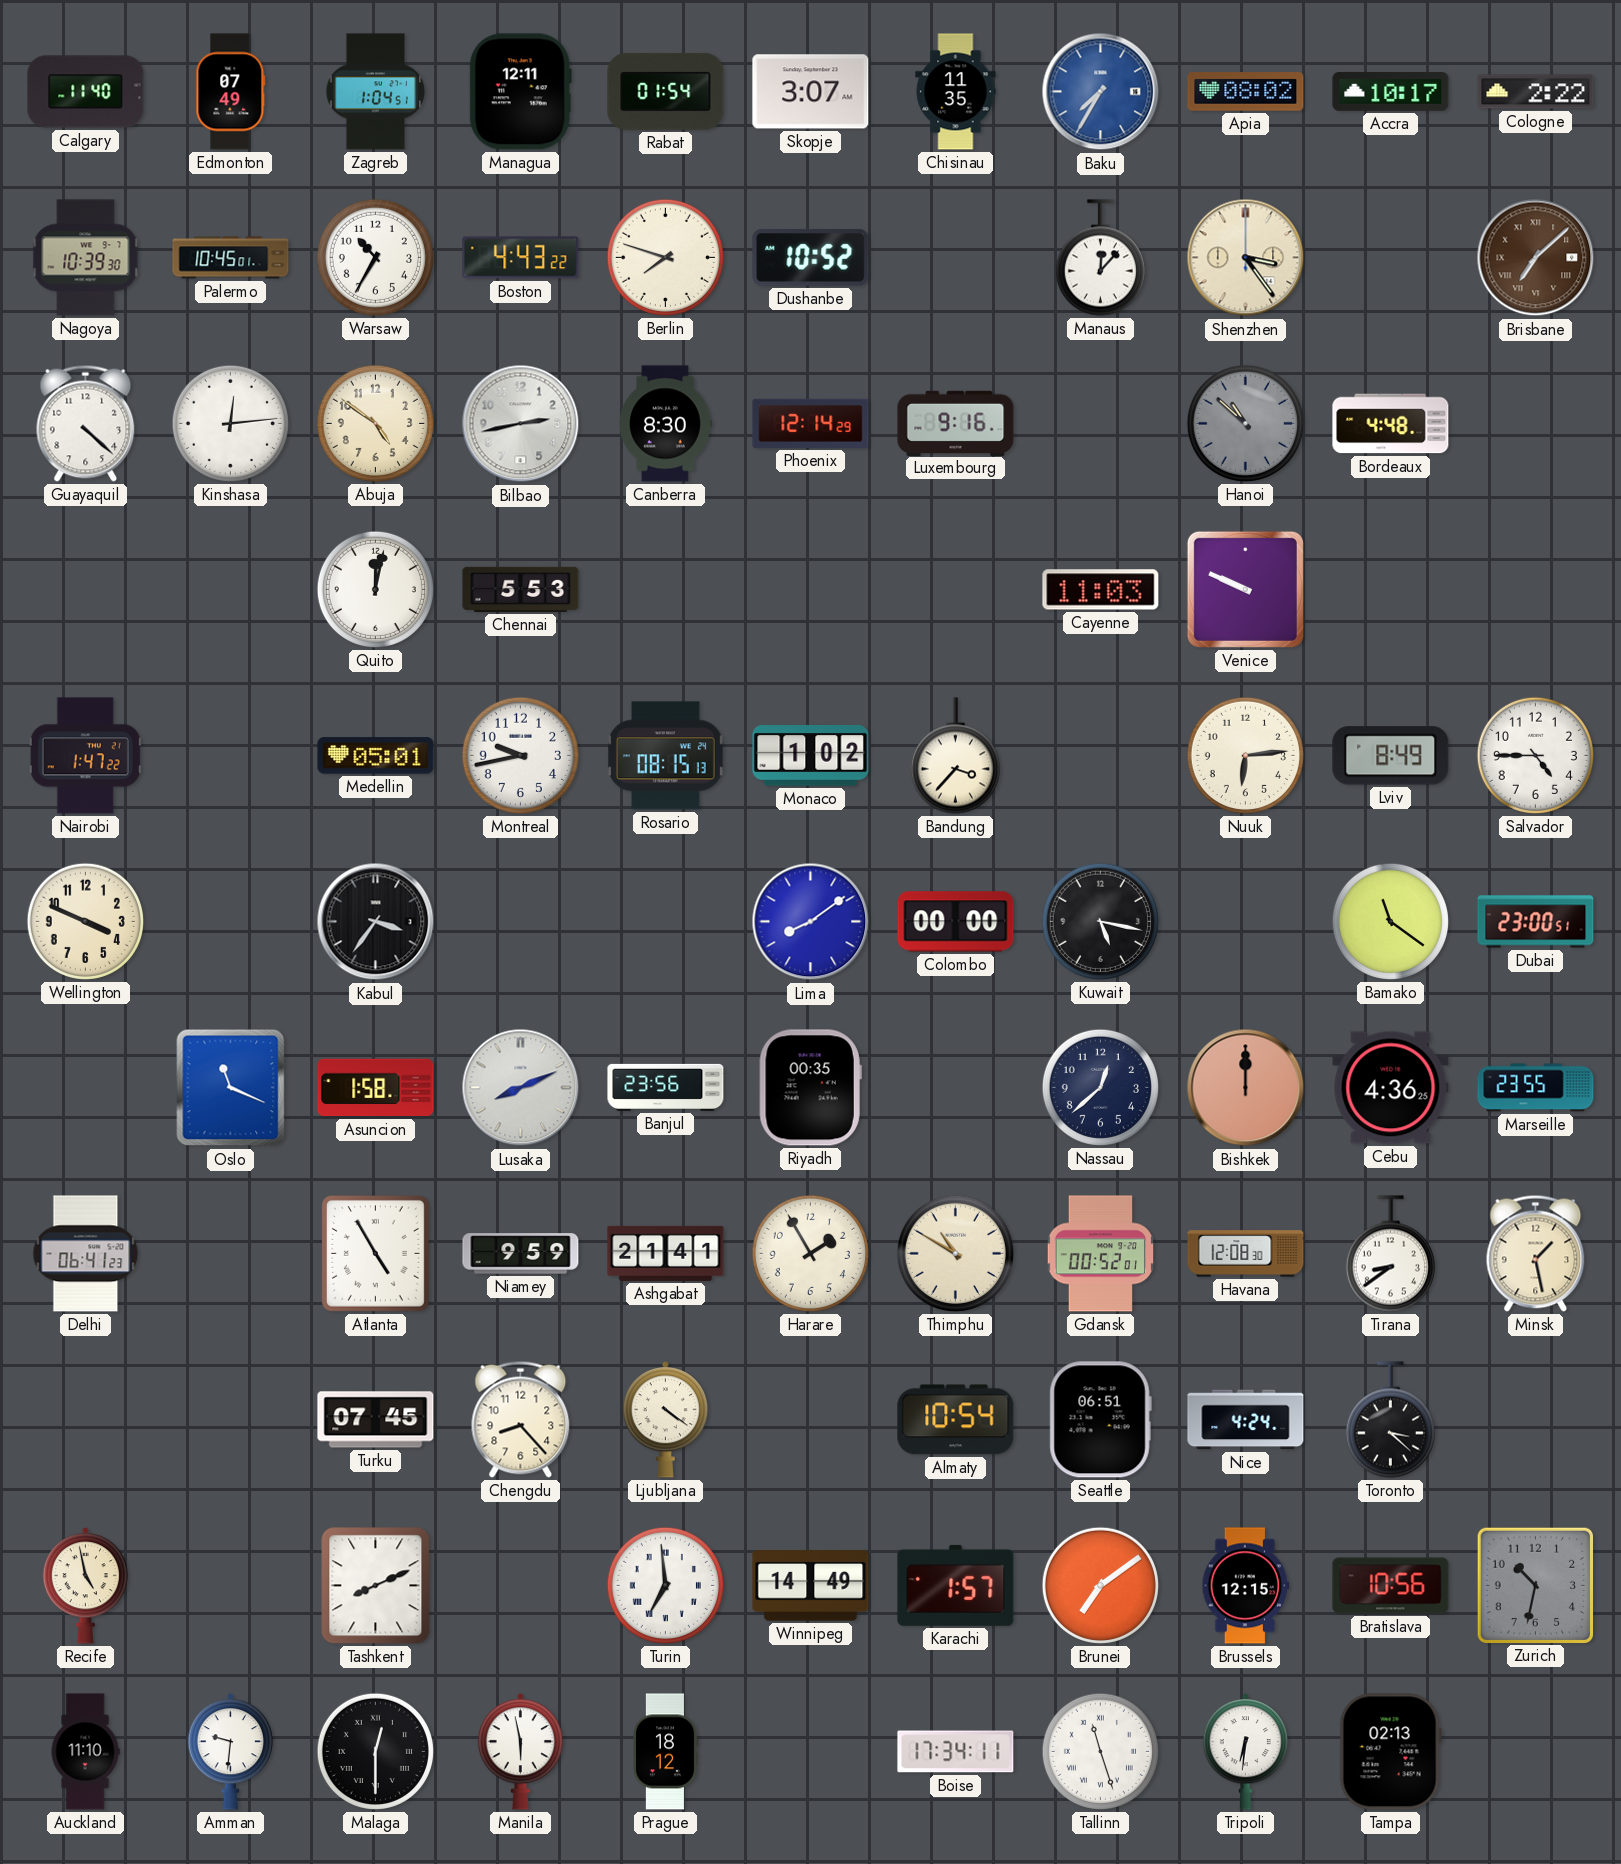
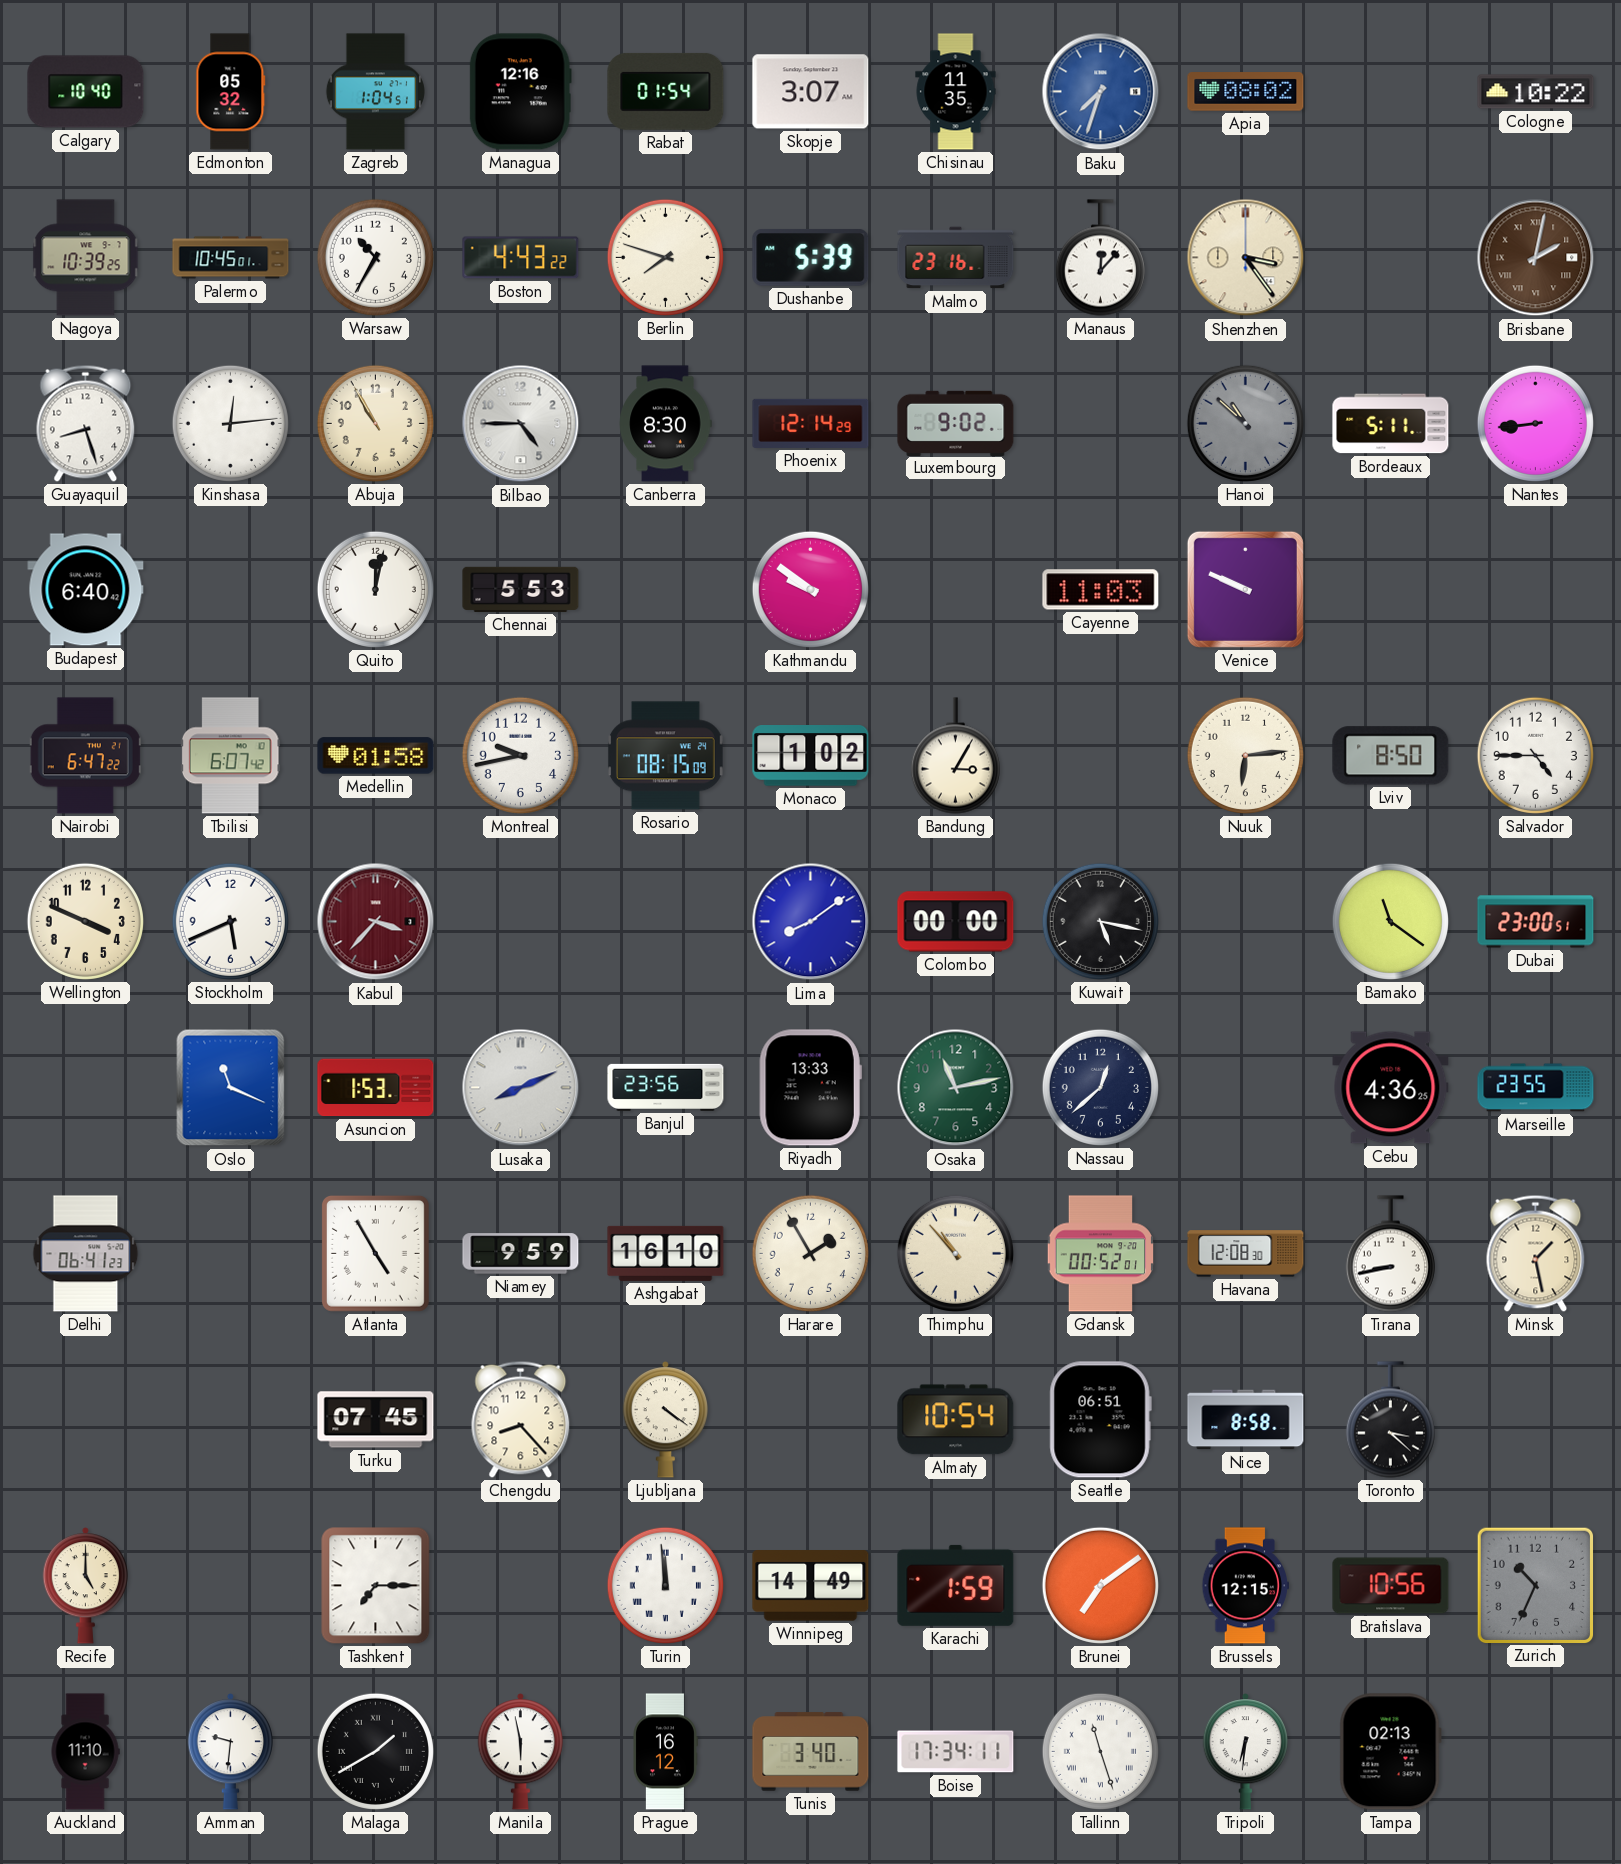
Calgary: 11:40 -> 10:40
Edmonton: 07:49 -> 05:32
Managua: 12:11 -> 12:16
Baku: 7:35 -> 7:33
Accra: 10:17 -> none
Cologne: 2:22 -> 10:22
Nagoya: 10:39:30 -> 10:39:25
Dushanbe: 10:52 -> 5:39
Malmo: none -> 23:16
Brisbane: 7:08 -> 2:02
Guayaquil: 4:22 -> 8:27
Abuja: 4:51 -> 10:55
Bilbao: 2:43 -> 4:45
Luxembourg: 9:16 -> 9:02
Bordeaux: 4:48 -> 5:11
Nantes: none -> 8:44
Budapest: none -> 6:40
Kathmandu: none -> 9:51
Nairobi: 1:47 -> 6:47
Tbilisi: none -> 6:07
Medellin: 05:01 -> 01:58
Rosario: 08:15:13 -> 08:15:09
Bandung: 3:37 -> 3:05
Lviv: 8:49 -> 8:50
Stockholm: none -> 5:41
Kabul: 3:36 -> 3:37
Kabul dial: black -> burgundy
Asuncion: 1:58 -> 1:53
Riyadh: 00:35 -> 13:33
Osaka: none -> 11:13
Bishkek: 12:00 -> none
Ashgabat: 21:41 -> 16:10
Thimphu: 10:50 -> 10:53
Tirana: 8:39 -> 8:43
Nice: 4:24 -> 8:58
Recife: 4:58 -> 5:00
Tashkent: 8:11 -> 7:15
Turin: 6:59 -> 11:59
Karachi: 1:57 -> 1:59
Zurich: 10:32 -> 10:34
Malaga: 12:30 -> 1:40
Prague: 18:12 -> 16:12
Tunis: none -> 3:40
